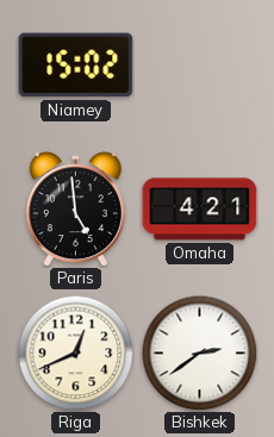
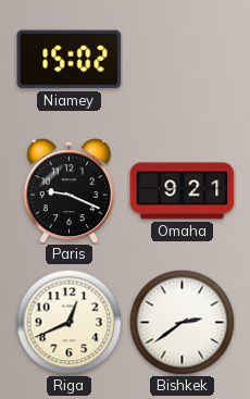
Paris: 4:59 -> 9:19
Omaha: 4:21 -> 9:21
